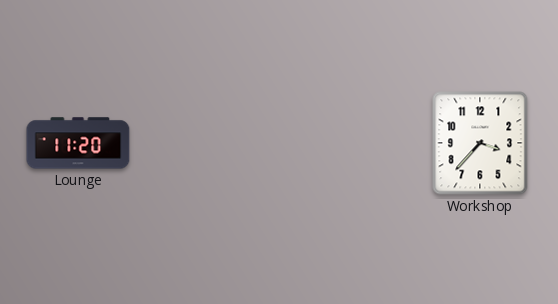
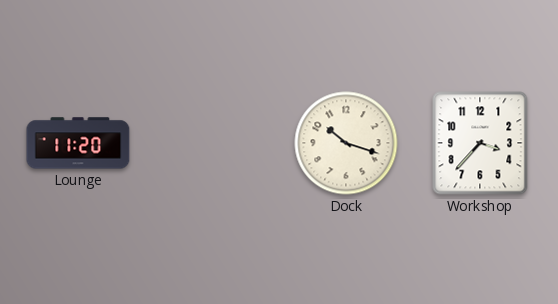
Dock: none -> 10:18
